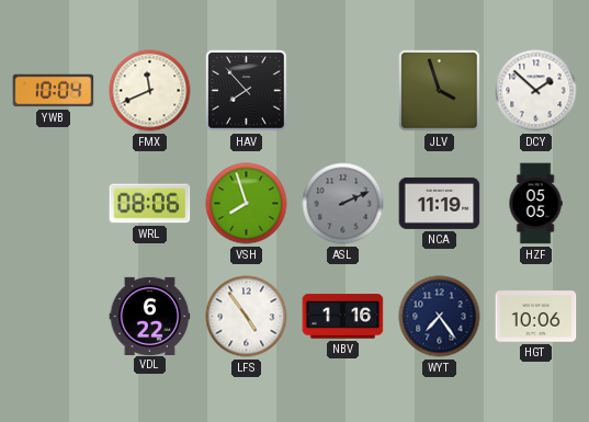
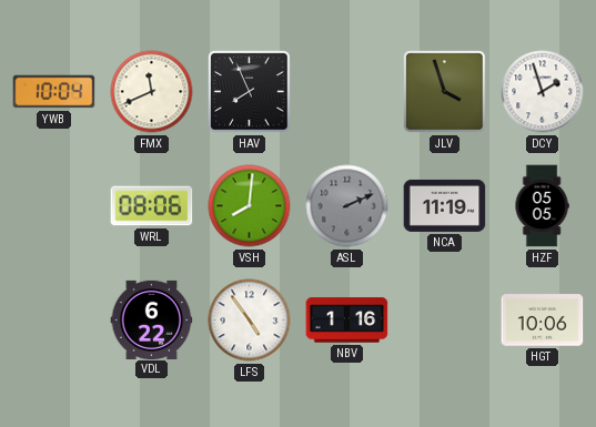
HAV: 7:53 -> 7:56
DCY: 1:52 -> 1:57
VSH: 7:57 -> 8:01
WYT: 7:24 -> none
